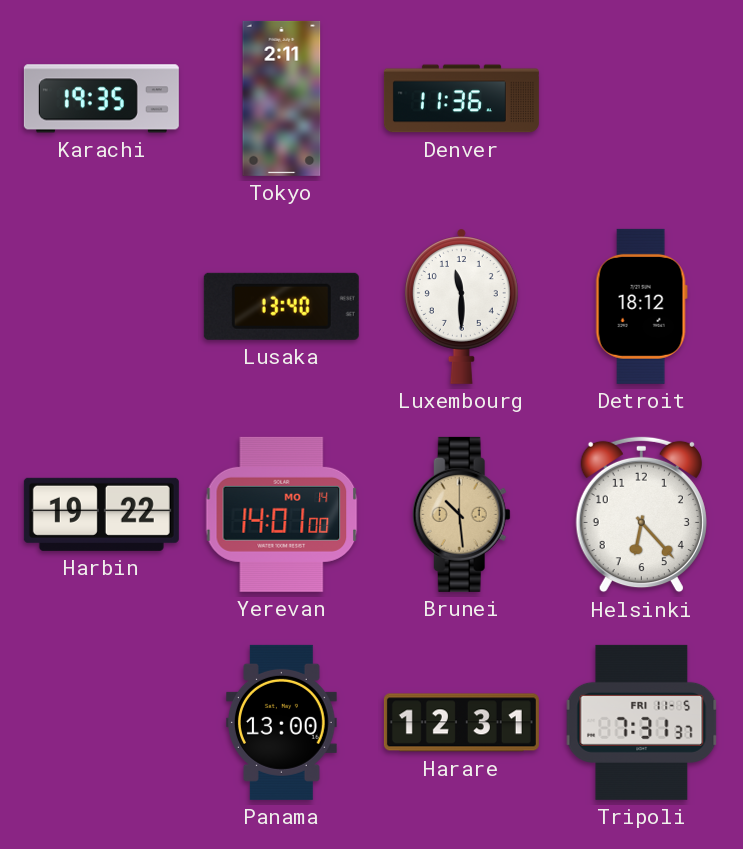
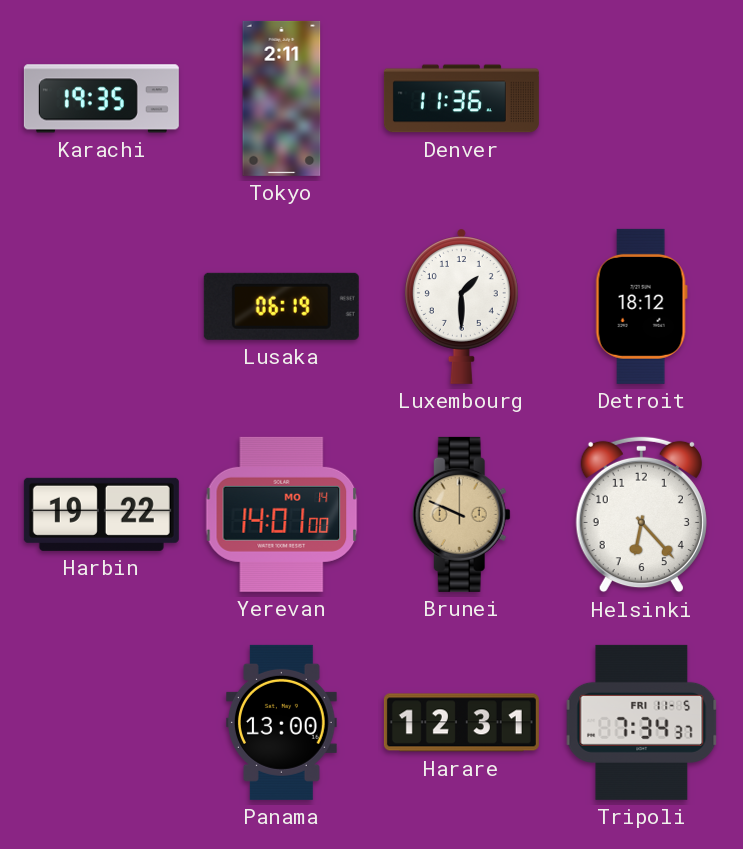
Lusaka: 13:40 -> 06:19
Luxembourg: 11:30 -> 1:30
Brunei: 10:29 -> 9:49
Tripoli: 7:31 -> 7:34
